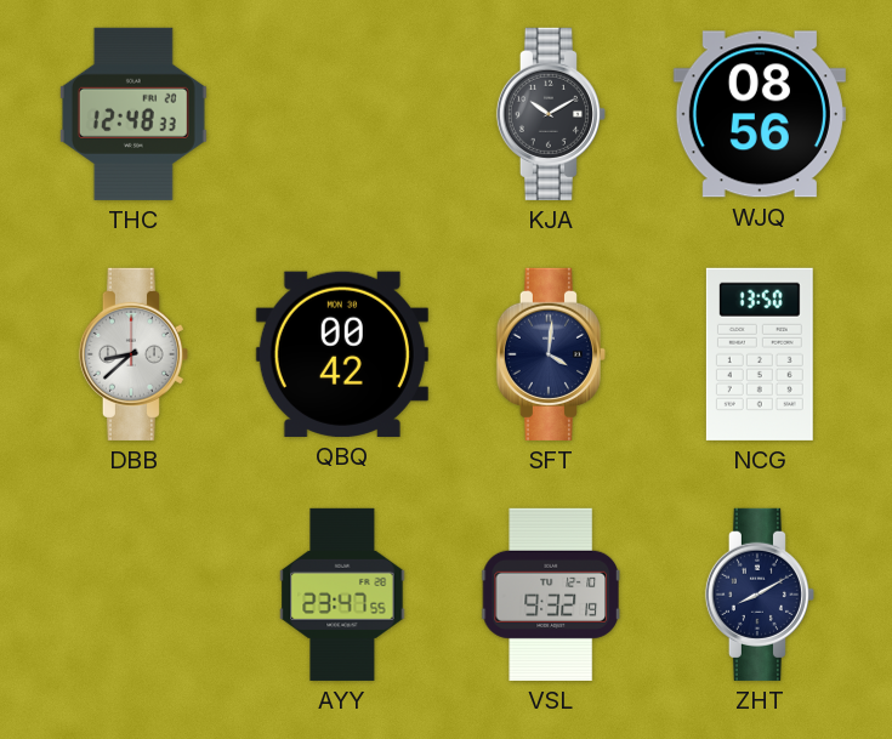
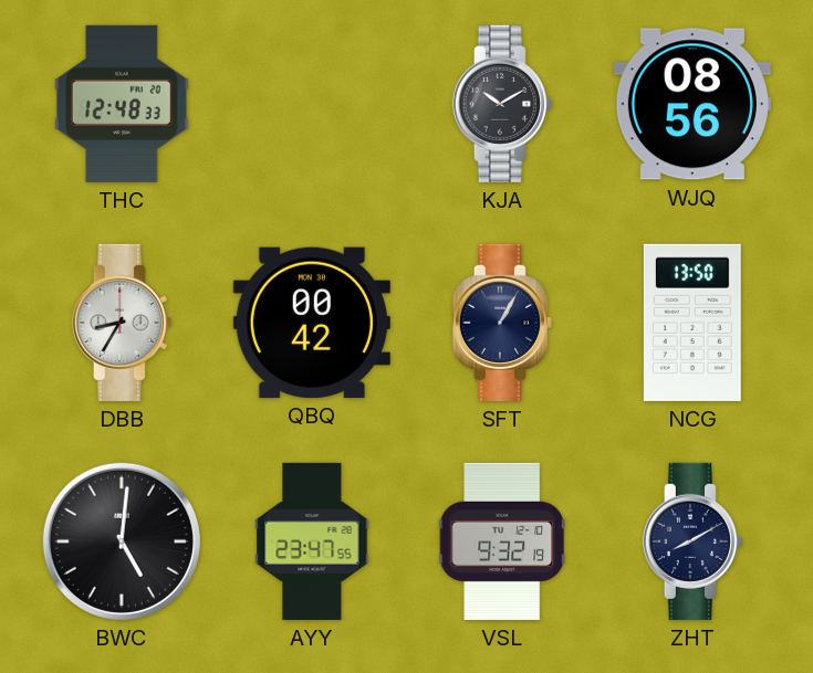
DBB: 8:38 -> 8:35
SFT: 4:01 -> 1:05
BWC: none -> 5:01
